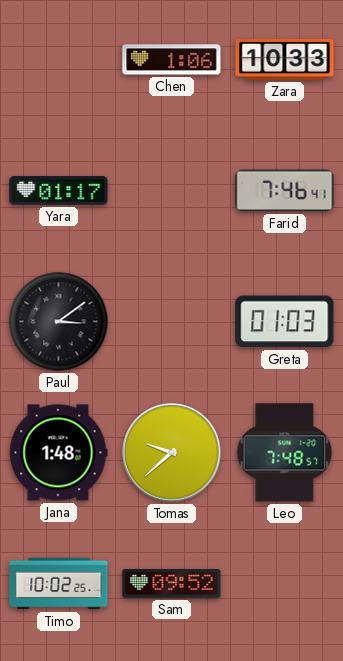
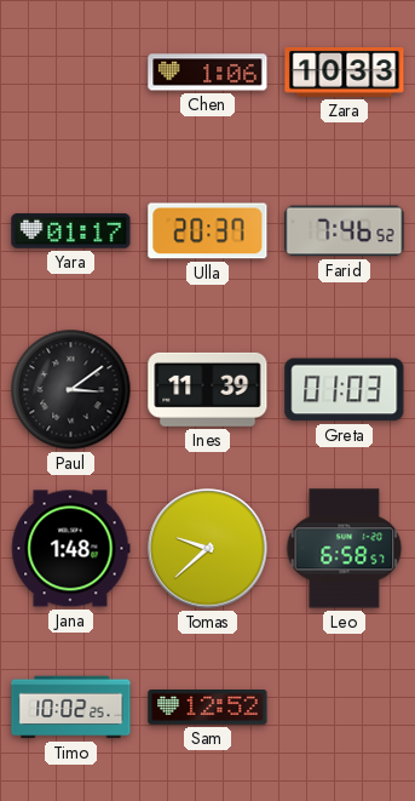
Ulla: none -> 20:37
Farid: 7:46:41 -> 7:46:52
Ines: none -> 11:39
Leo: 7:48 -> 6:58
Sam: 09:52 -> 12:52
